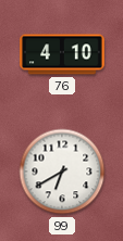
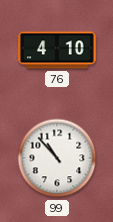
99: 6:40 -> 10:53
